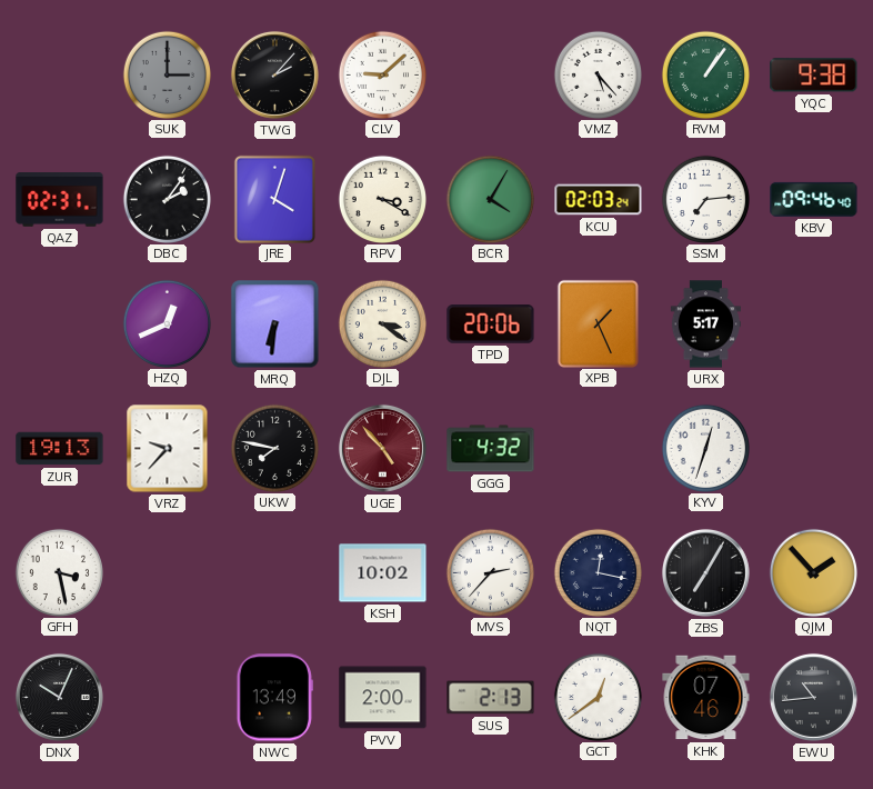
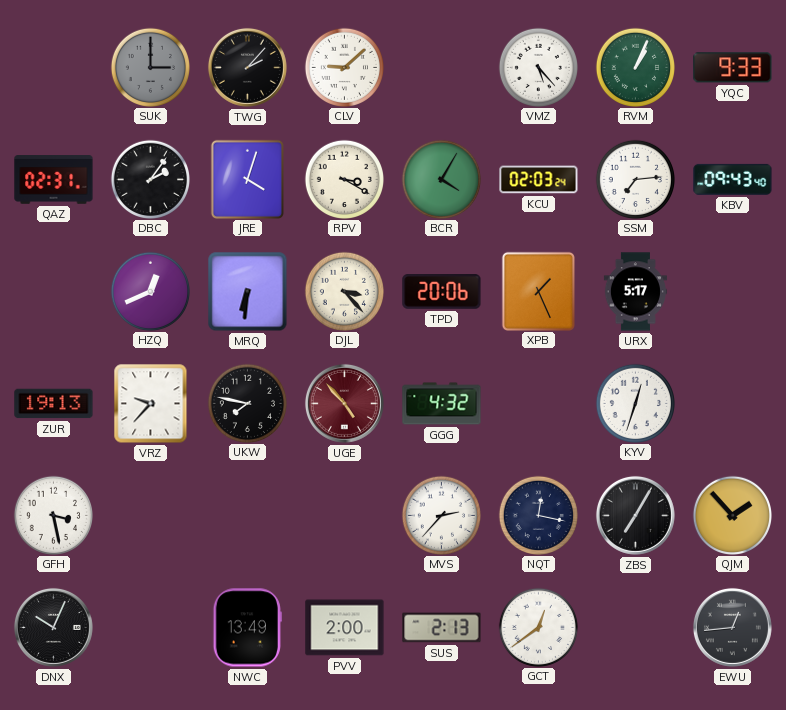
RVM: 1:06 -> 1:04
YQC: 9:38 -> 9:33
KBV: 09:46 -> 09:43
DJL: 3:21 -> 3:23
KSH: 10:02 -> none
KHK: 07:46 -> none
EWU: 10:44 -> 12:44
